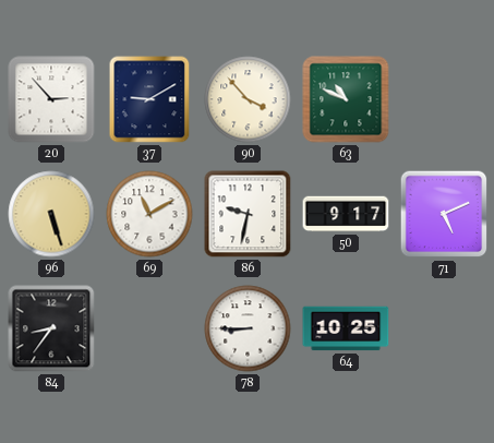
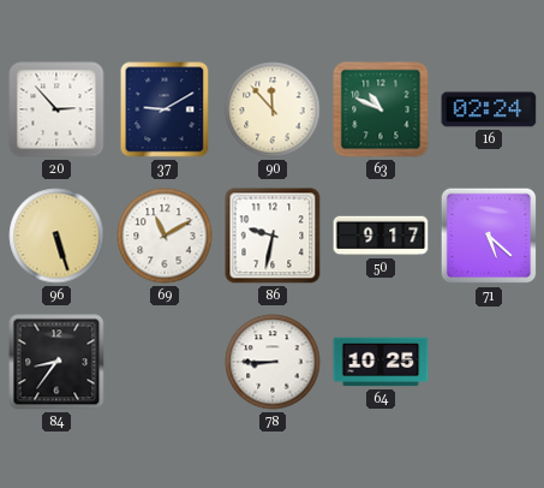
90: 3:53 -> 11:53
16: none -> 02:24
71: 5:11 -> 5:22
